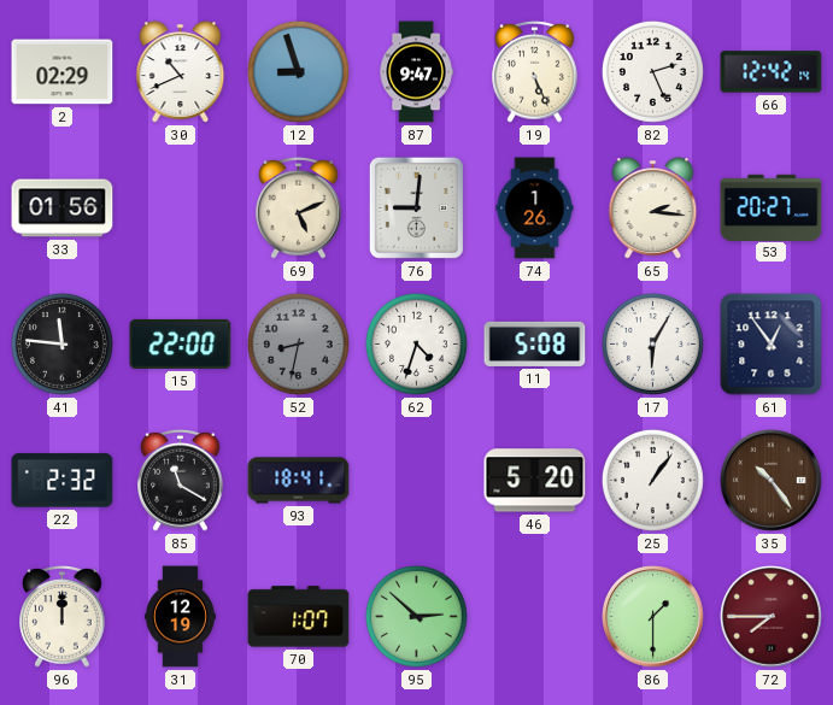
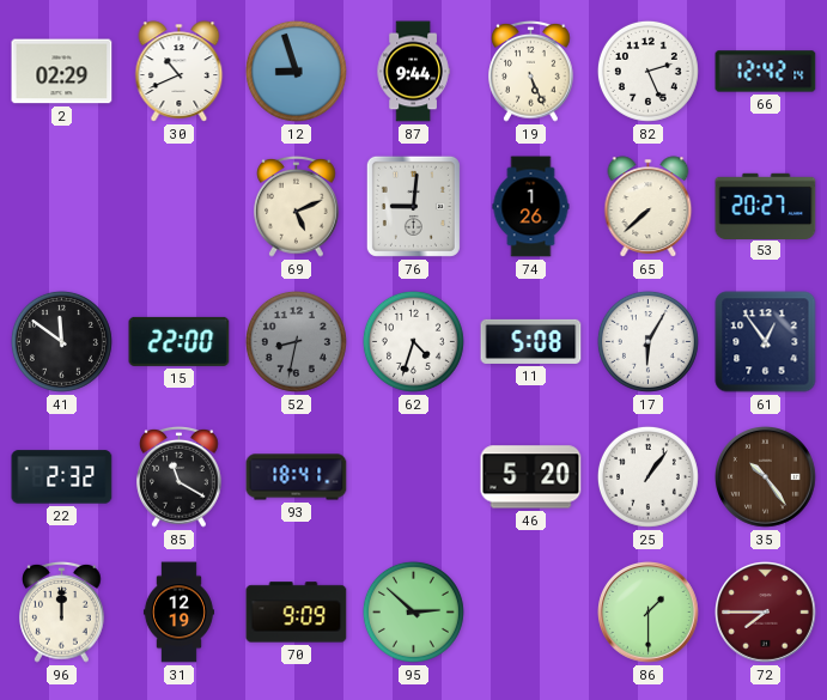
87: 9:47 -> 9:44
33: 01:56 -> none
65: 2:16 -> 7:38
41: 11:46 -> 11:51
70: 1:07 -> 9:09
